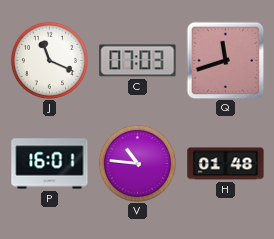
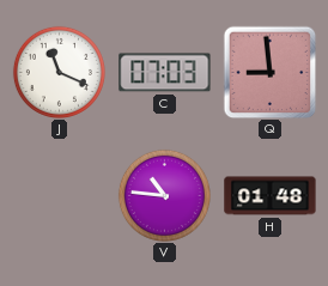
Q: 11:42 -> 8:59
P: 16:01 -> none
